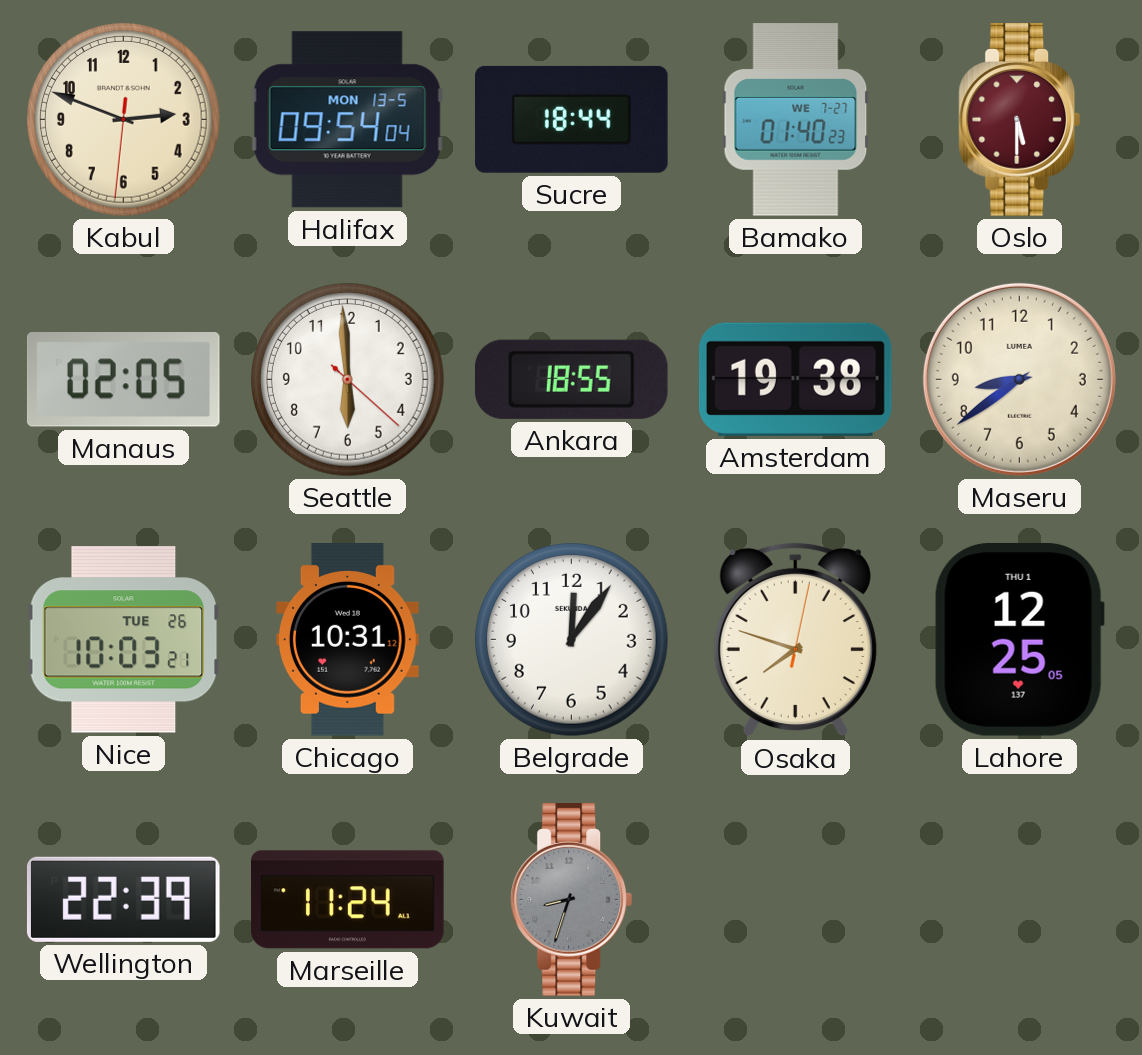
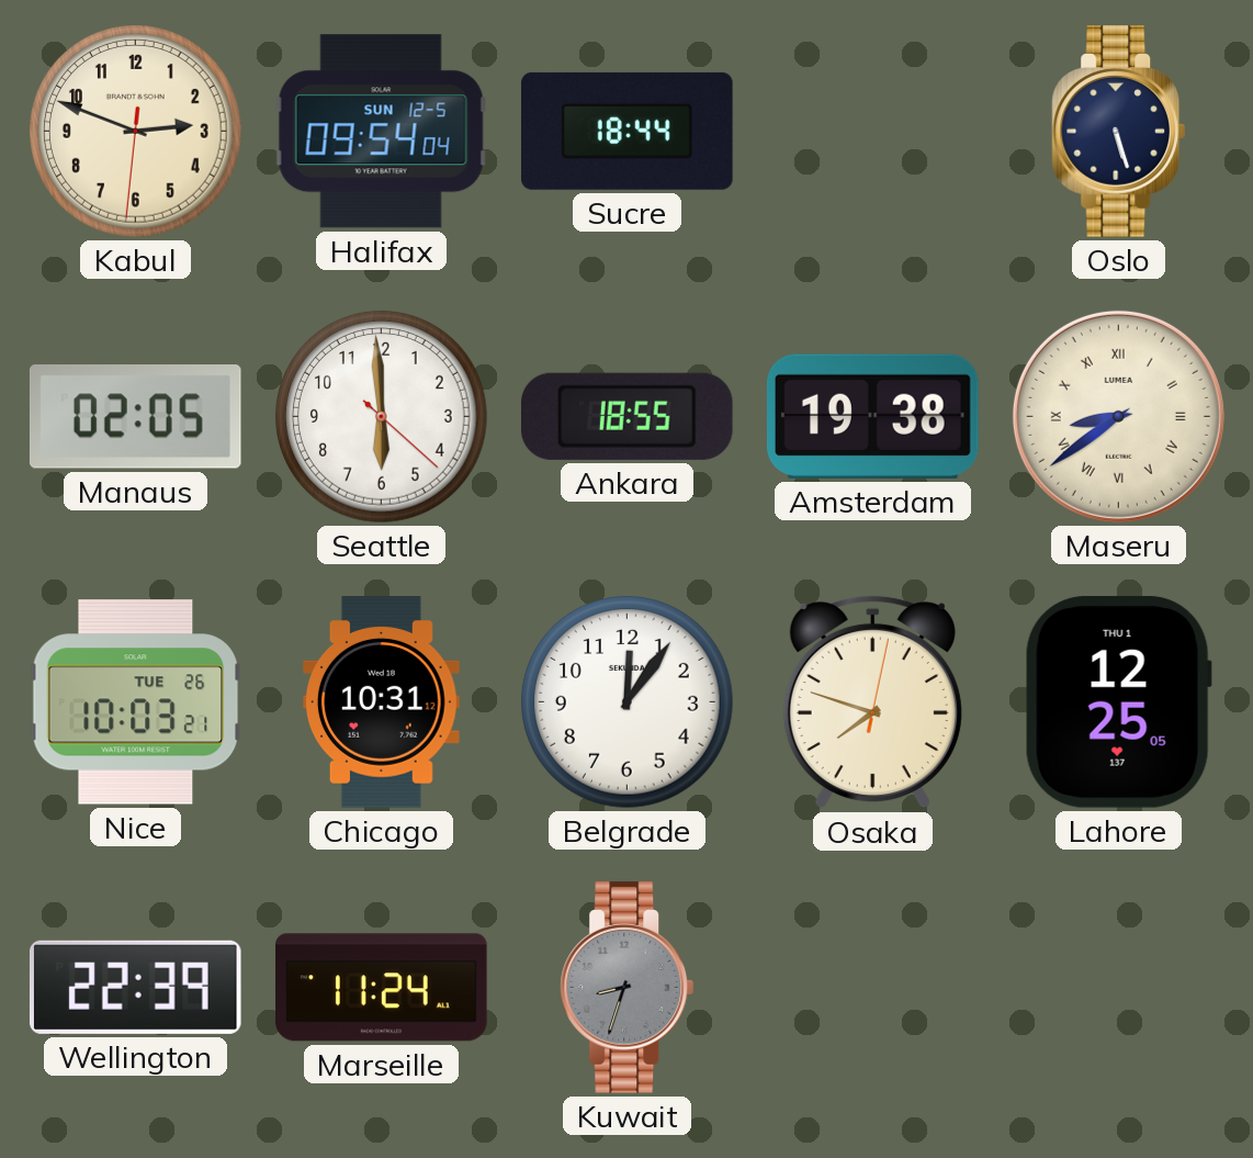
Halifax date: MON 13-5 -> SUN 12-5
Bamako: 01:40 -> none
Oslo: 5:30 -> 5:27
Oslo dial: burgundy -> navy
Maseru numerals: Arabic -> Roman
